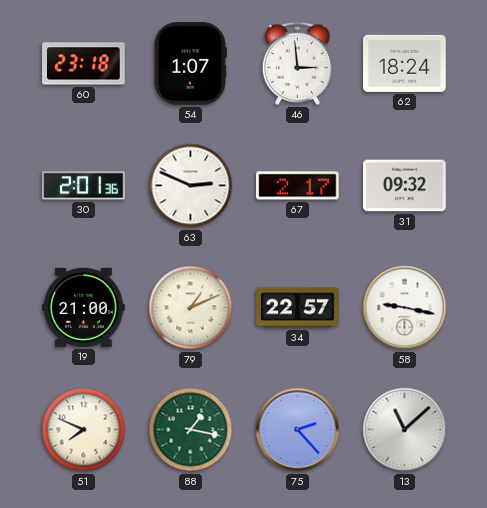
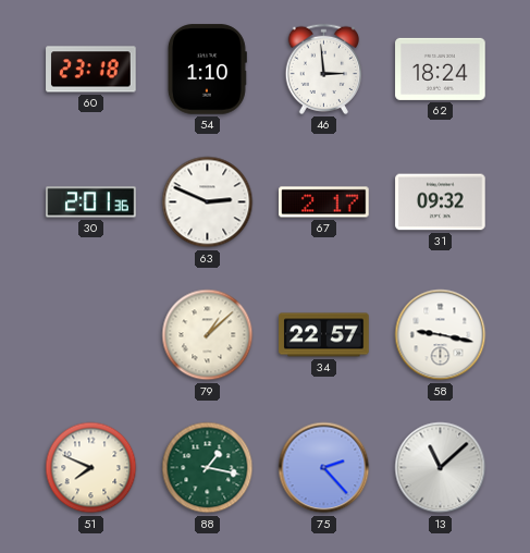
54: 1:07 -> 1:10
19: 21:00 -> none
79: 1:11 -> 1:08
